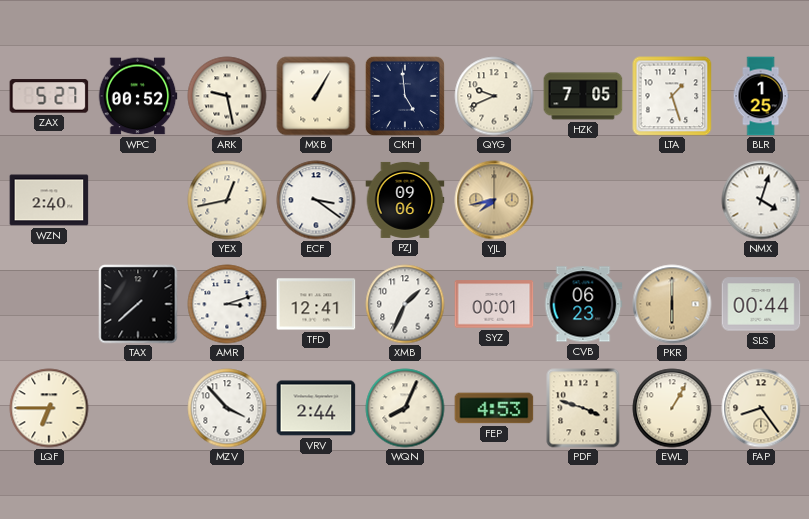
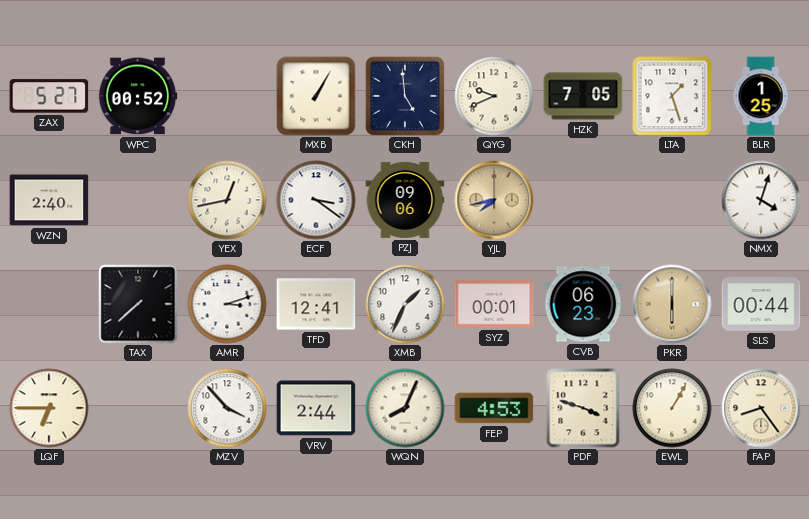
ARK: 9:28 -> none
